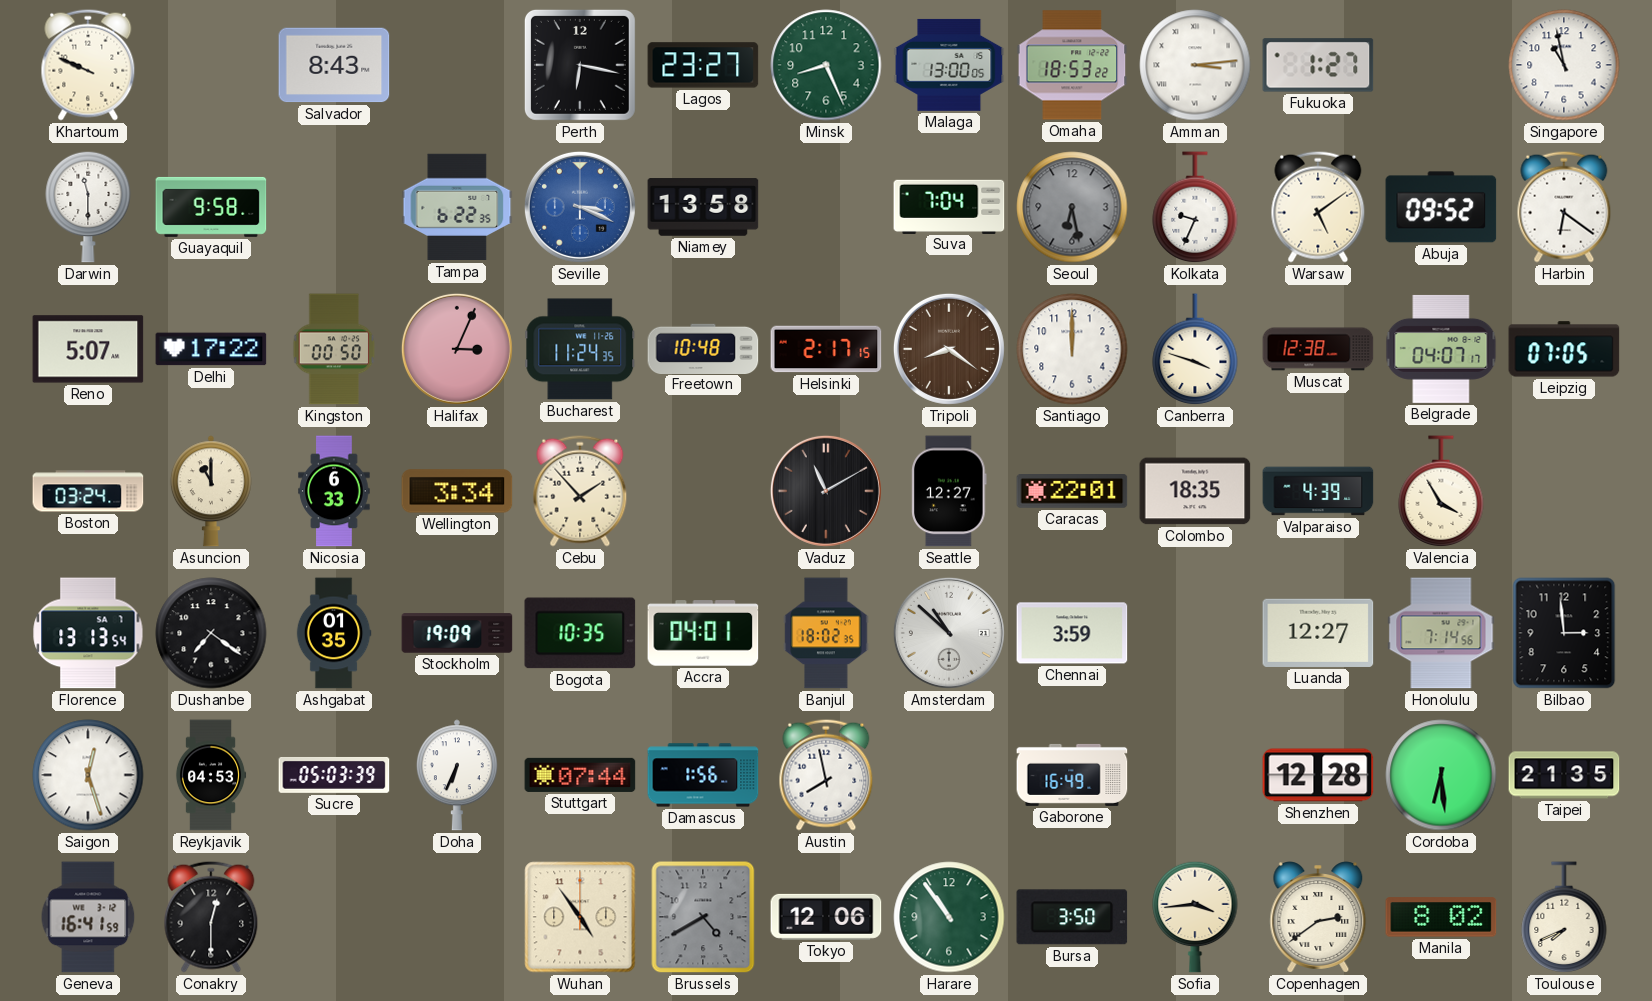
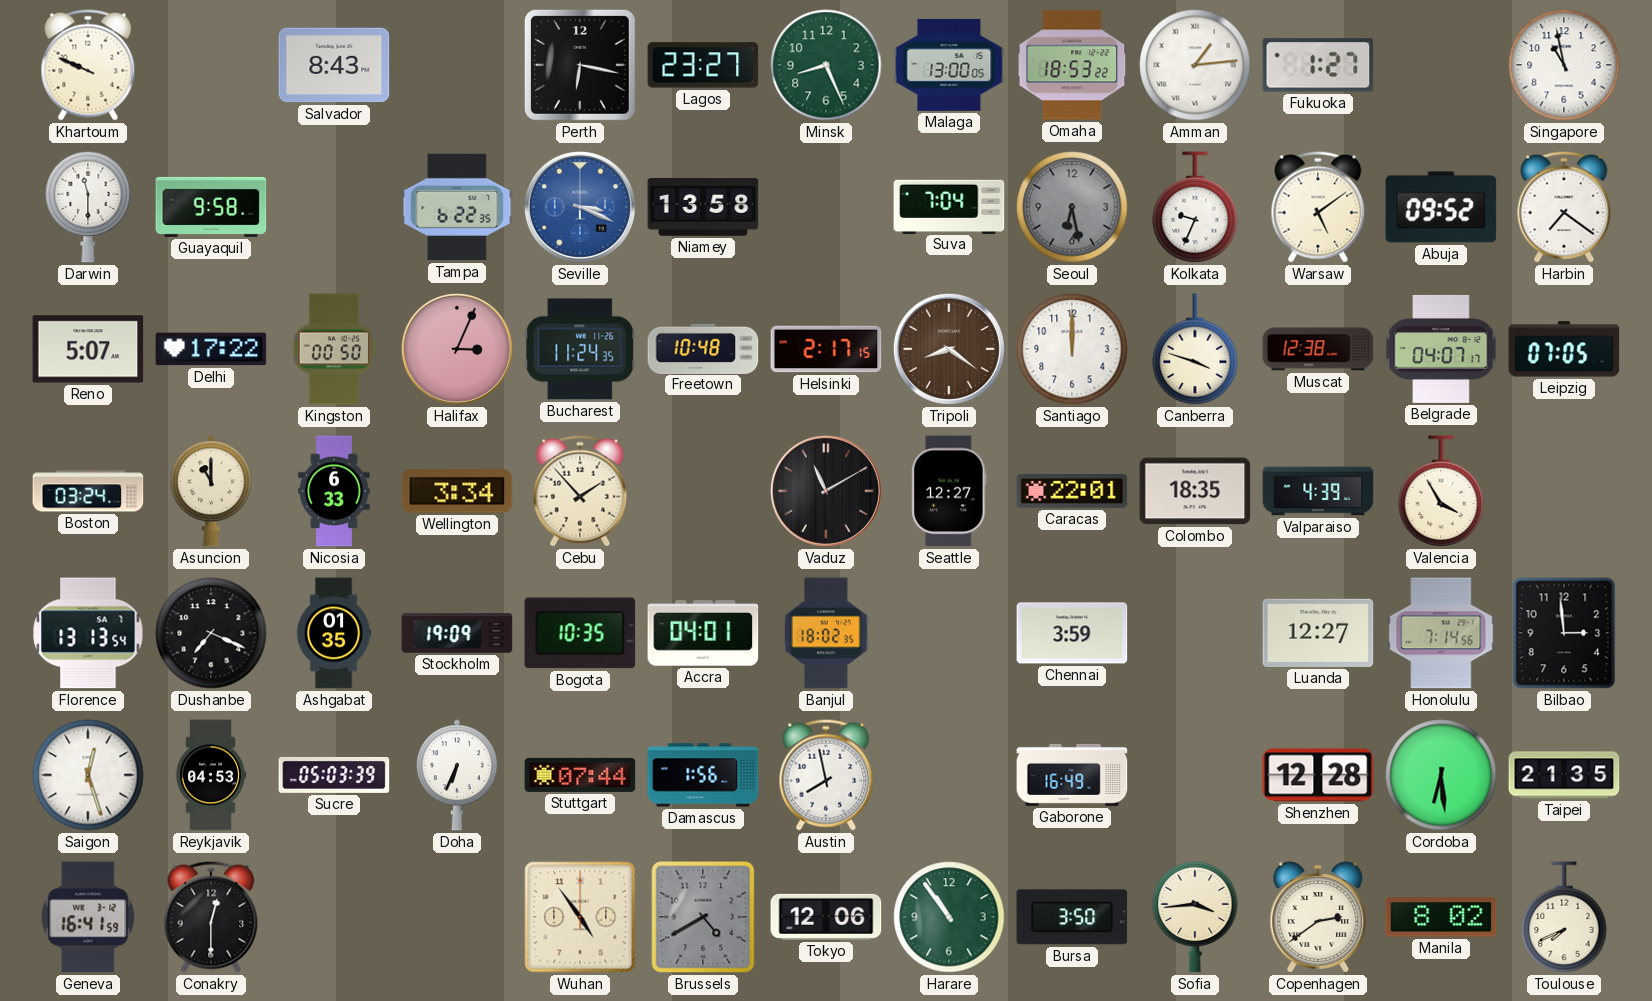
Amman: 3:14 -> 1:14
Harbin: 6:21 -> 7:21
Dushanbe: 7:21 -> 7:19
Amsterdam: 10:52 -> none
